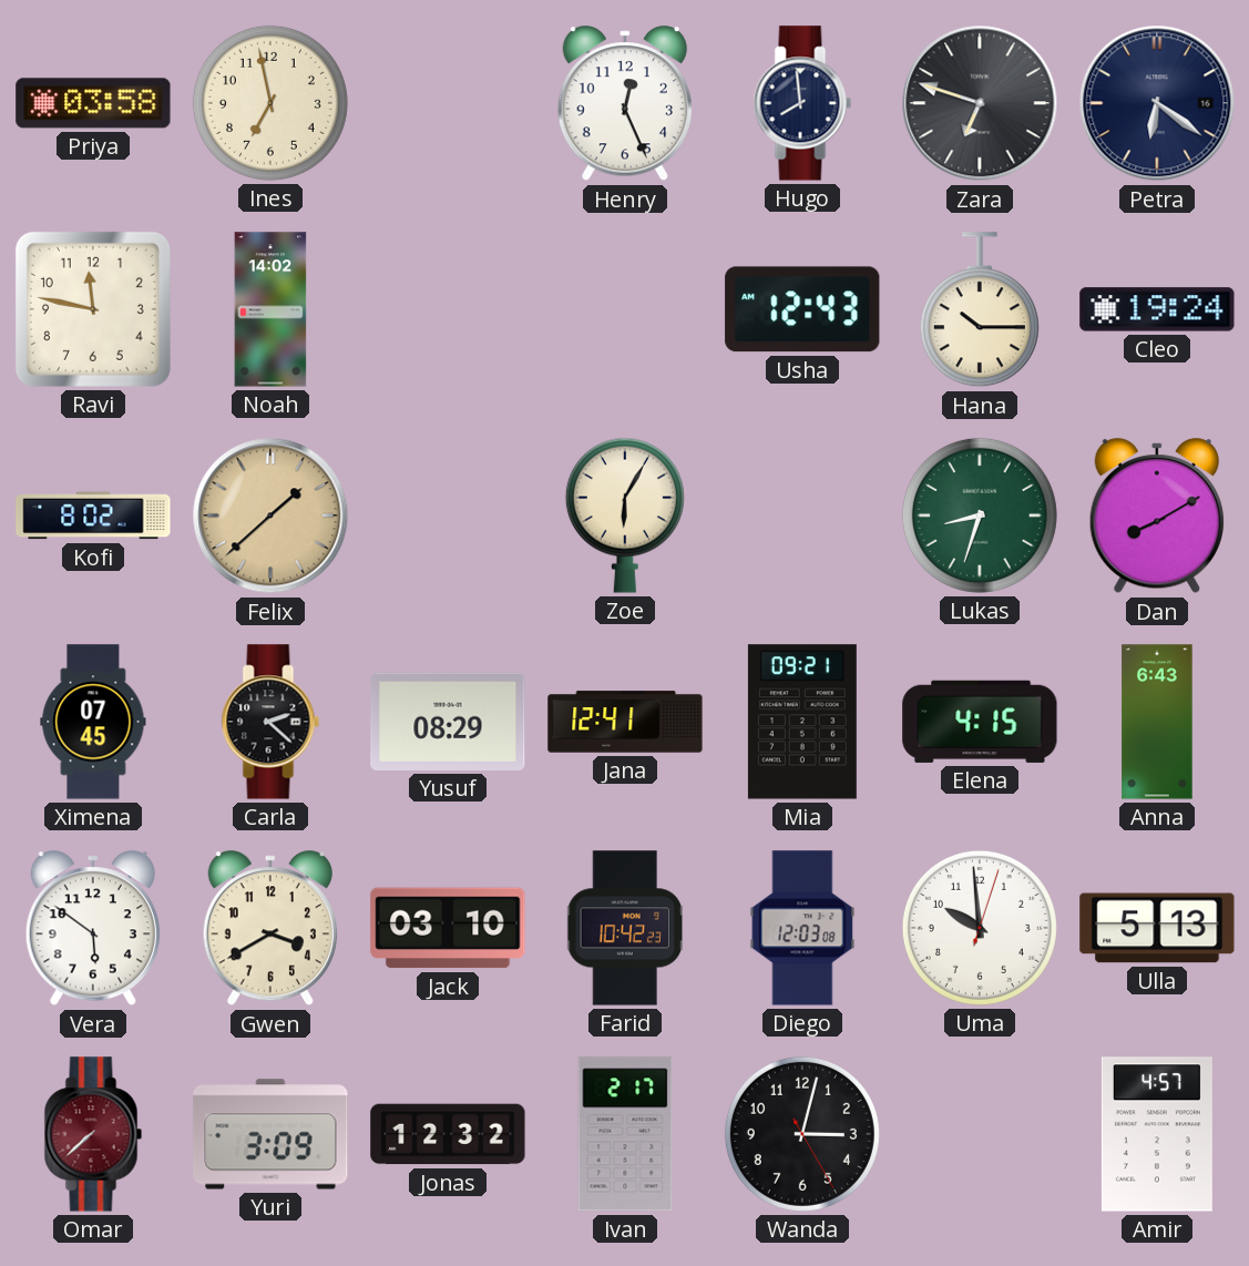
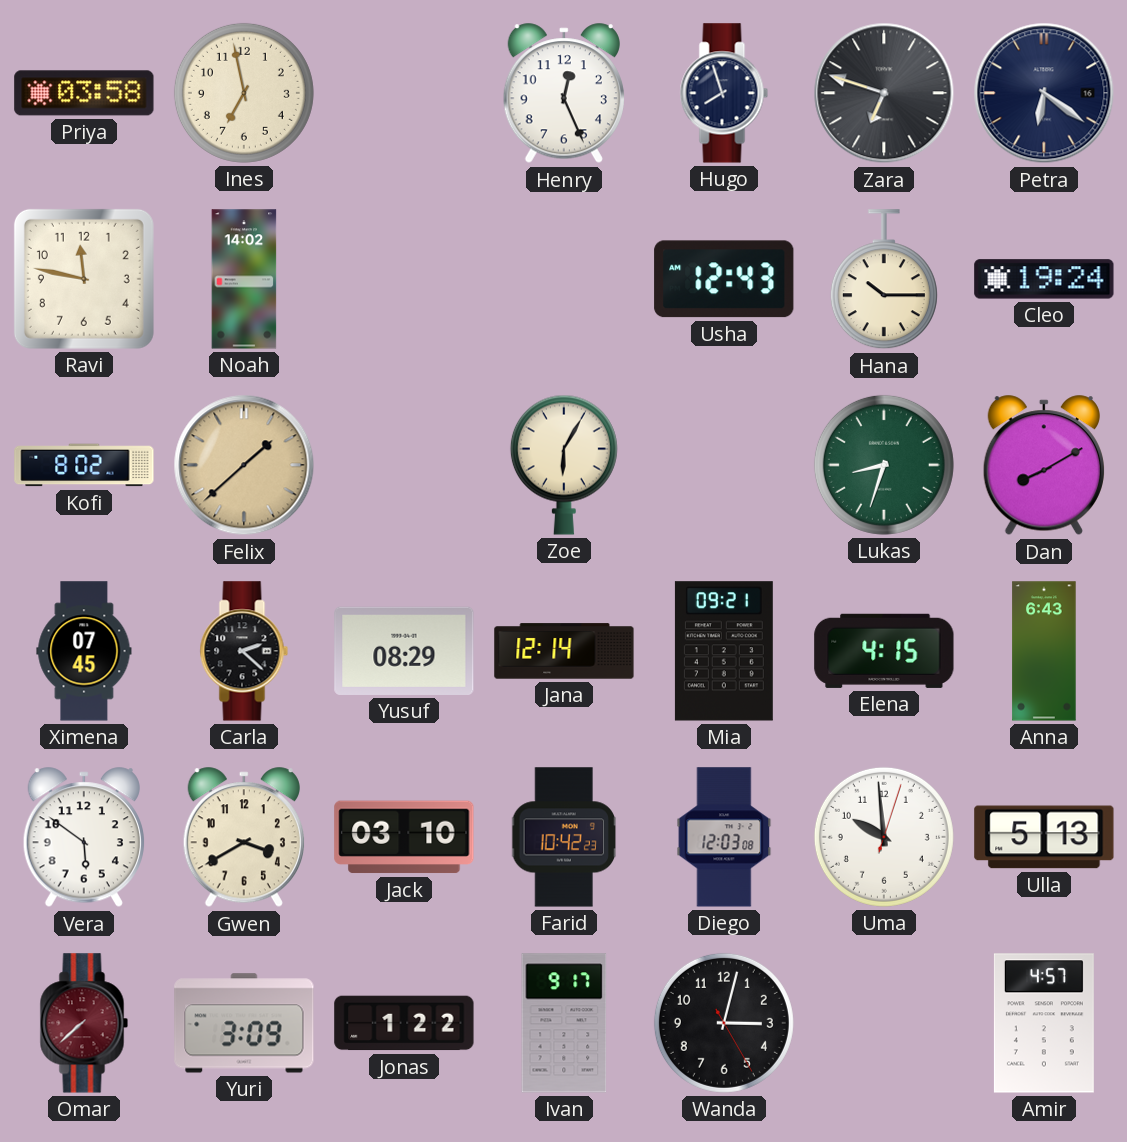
Hugo: 7:59 -> 7:57
Jana: 12:41 -> 12:14
Jonas: 12:32 -> 1:22
Ivan: 2:17 -> 9:17
